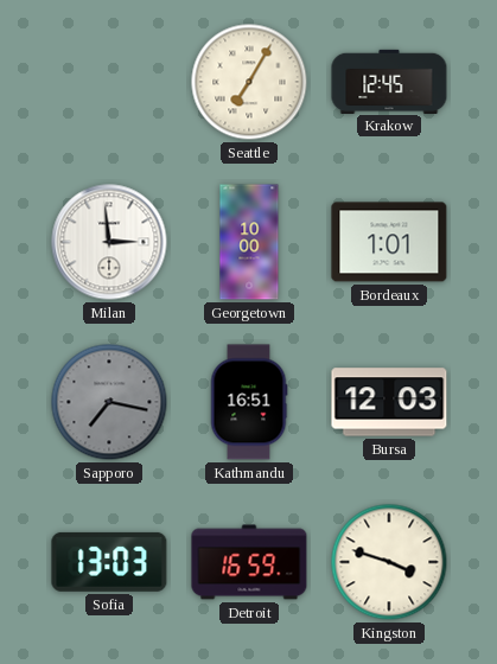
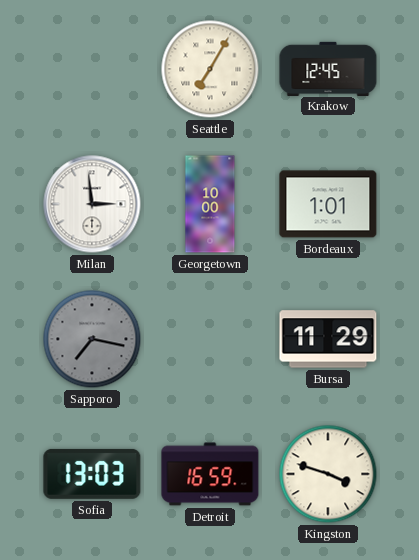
Kathmandu: 16:51 -> none
Bursa: 12:03 -> 11:29
